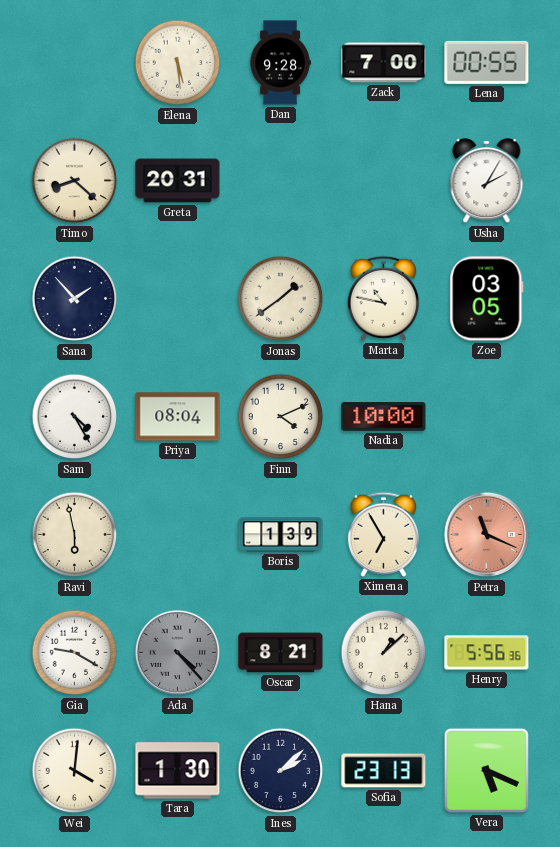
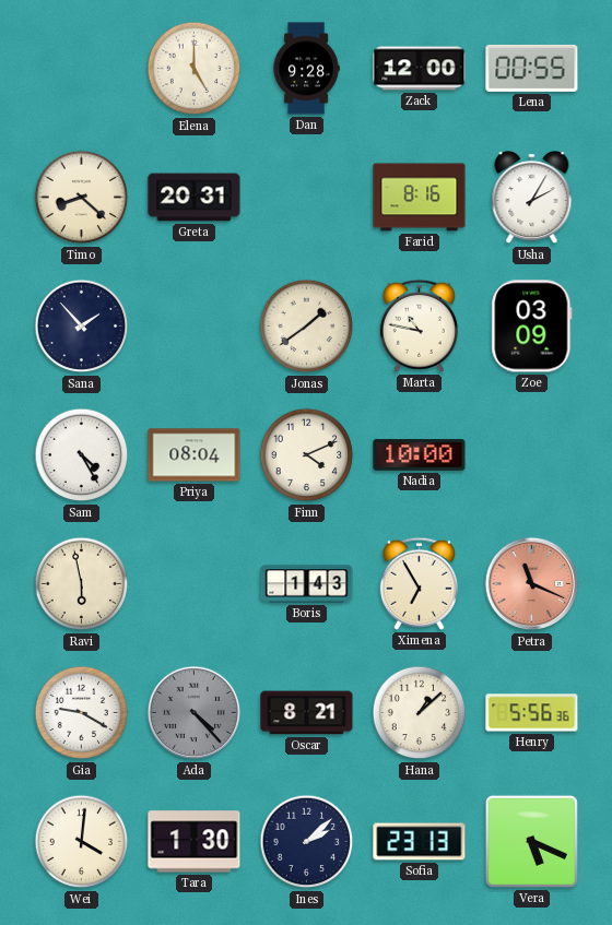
Elena: 5:29 -> 5:00
Zack: 7:00 -> 12:00
Farid: none -> 8:16
Zoe: 03:05 -> 03:09
Boris: 1:39 -> 1:43
